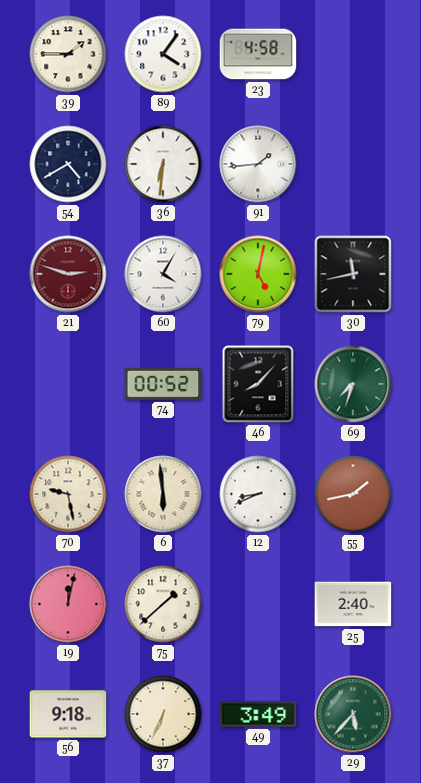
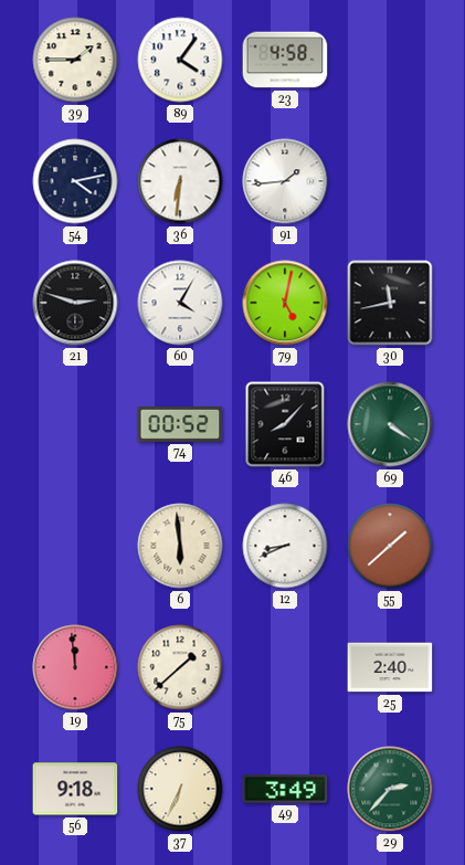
54: 4:40 -> 4:13
21 dial: burgundy -> black
69: 7:33 -> 4:21
70: 9:28 -> none
55: 1:43 -> 1:38
19: 12:02 -> 11:59
29: 5:37 -> 2:37
